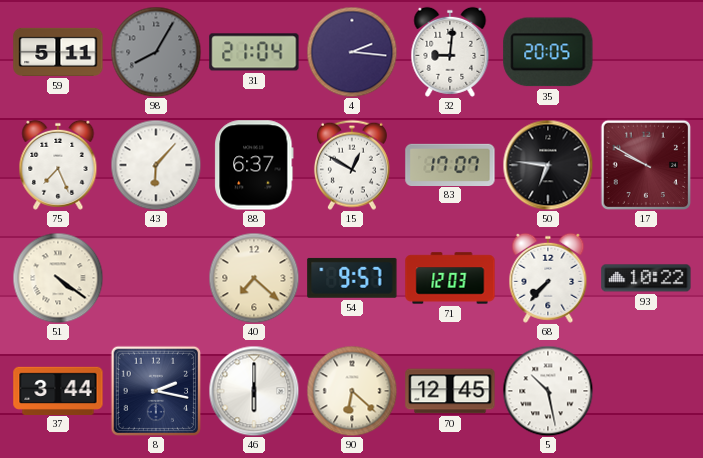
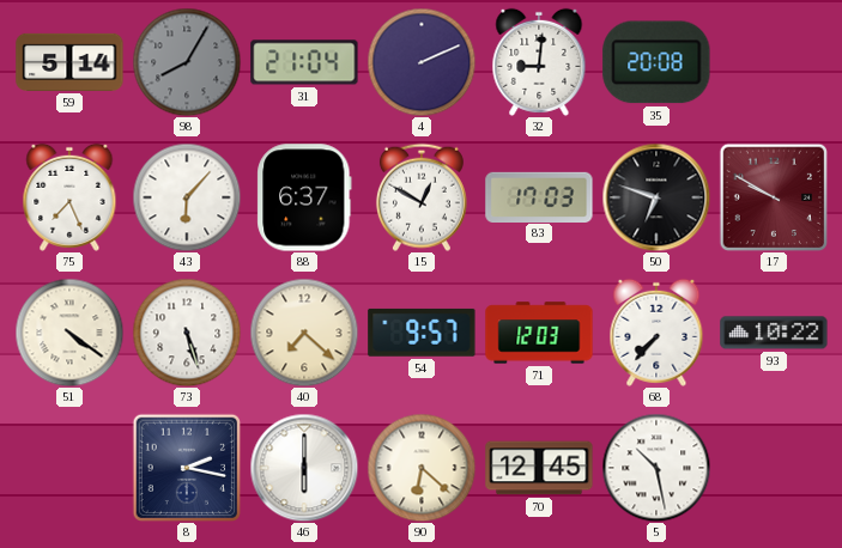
59: 5:11 -> 5:14
4: 2:16 -> 2:11
35: 20:05 -> 20:08
83: 17:07 -> 17:03
50: 6:46 -> 6:48
73: none -> 5:27
37: 3:44 -> none
